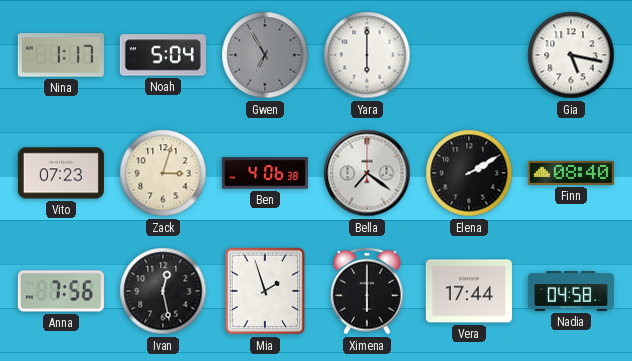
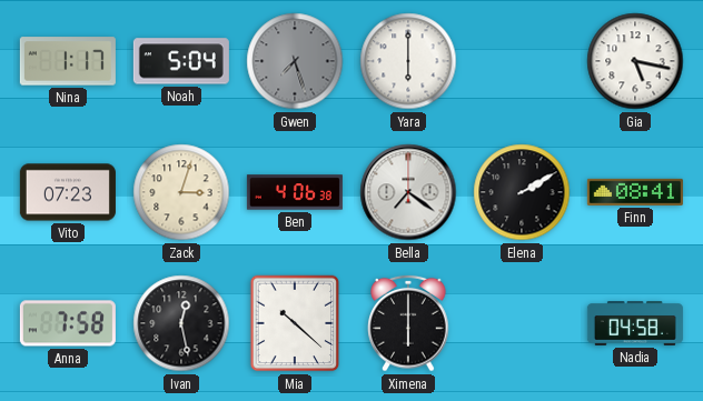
Gwen: 6:55 -> 7:27
Finn: 08:40 -> 08:41
Anna: 7:56 -> 7:58
Mia: 1:57 -> 10:22
Vera: 17:44 -> none
